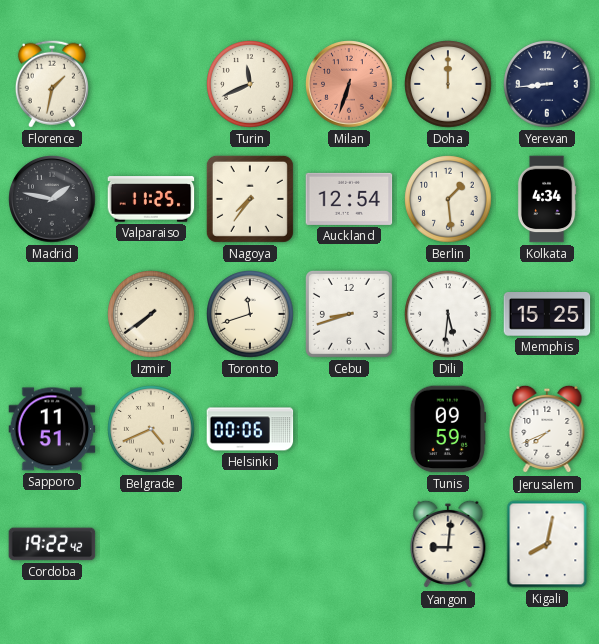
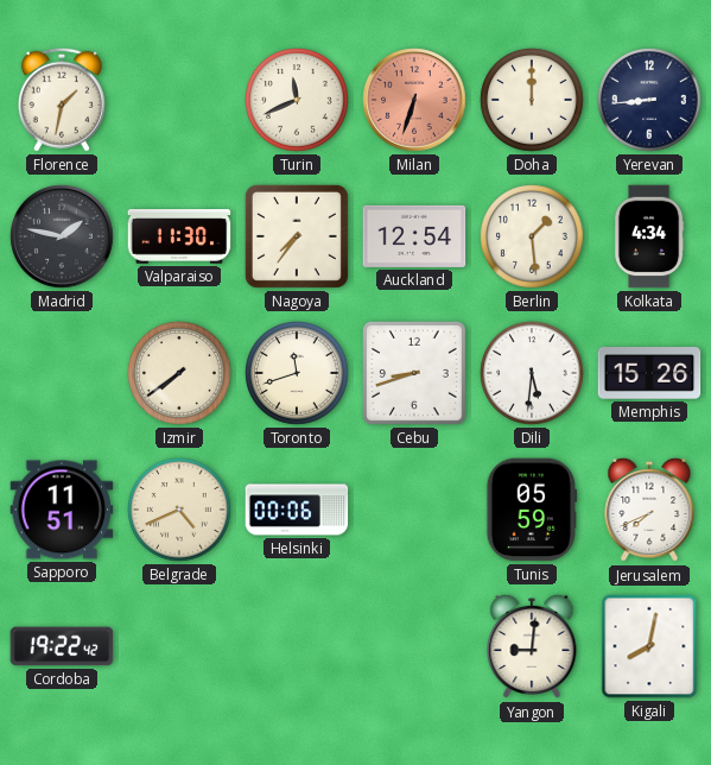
Valparaiso: 11:25 -> 11:30
Memphis: 15:25 -> 15:26
Tunis: 09:59 -> 05:59
